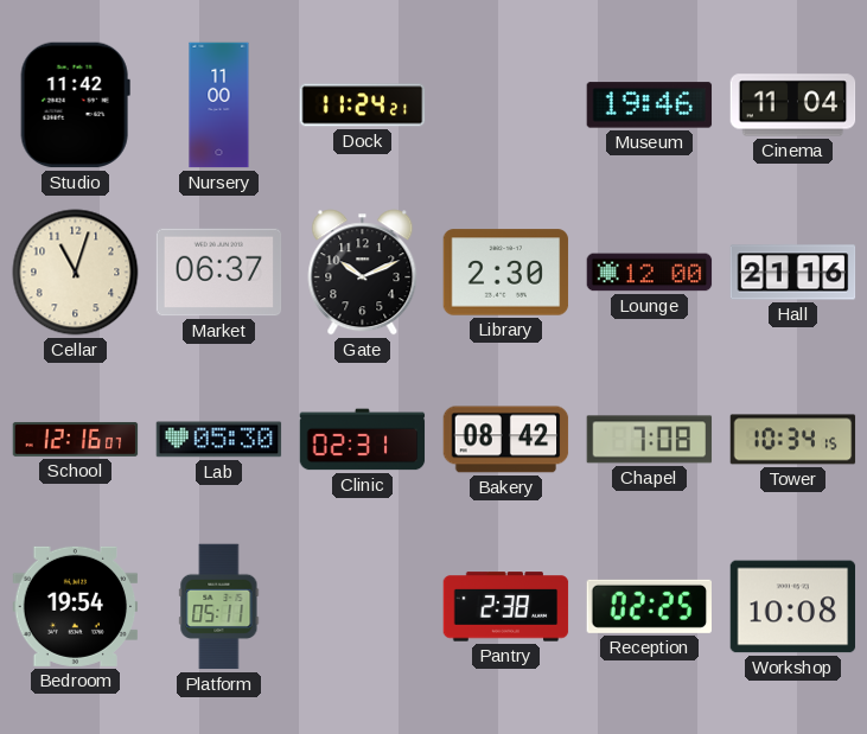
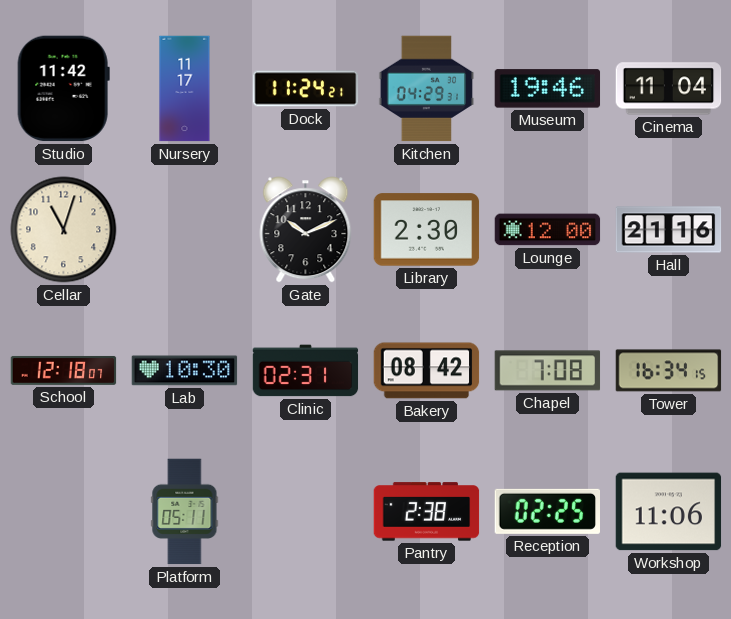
Nursery: 11:00 -> 11:17
Kitchen: none -> 04:29
Market: 06:37 -> none
School: 12:16 -> 12:18
Lab: 05:30 -> 10:30
Tower: 10:34 -> 16:34
Bedroom: 19:54 -> none
Workshop: 10:08 -> 11:06
